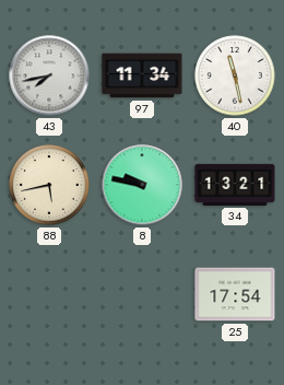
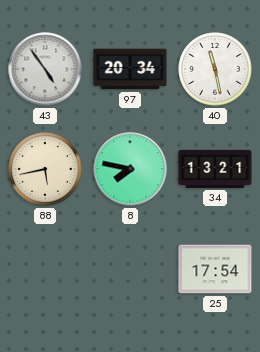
43: 7:43 -> 4:54
97: 11:34 -> 20:34
8: 9:47 -> 7:47
